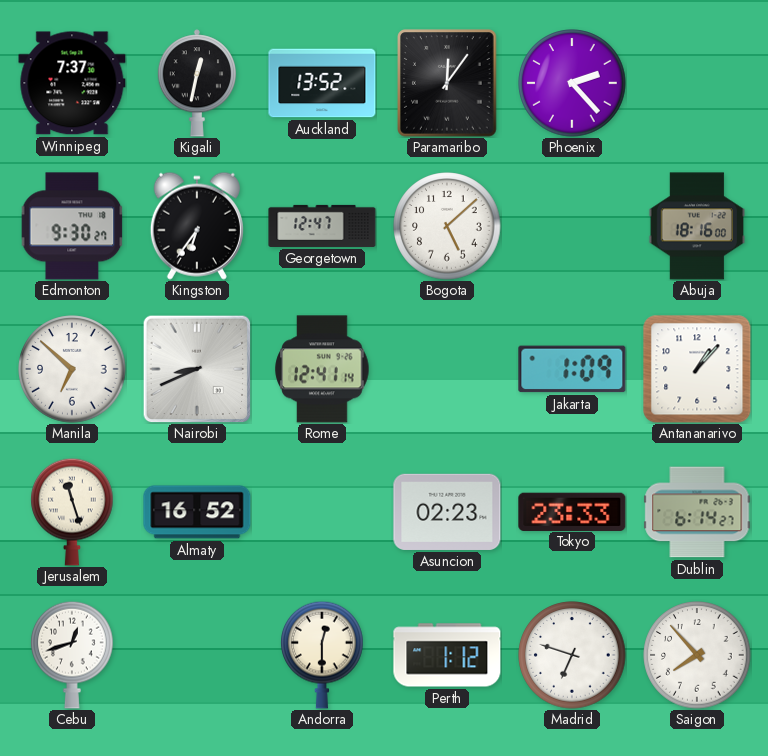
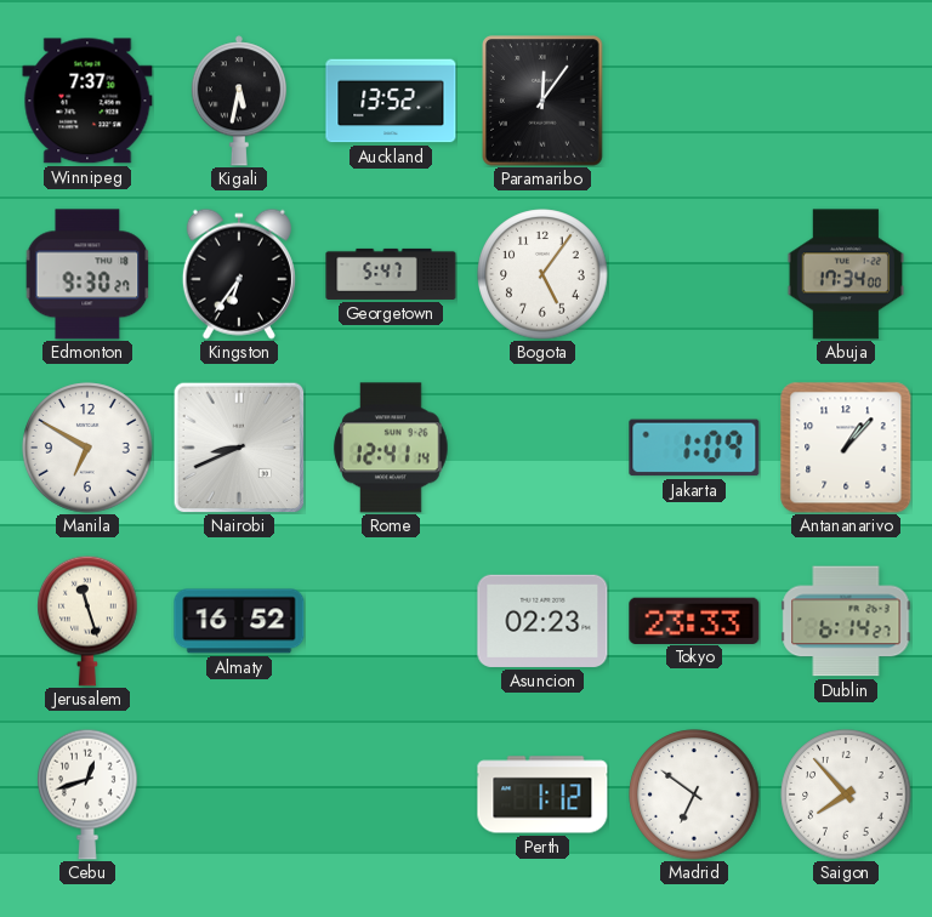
Kigali: 12:32 -> 5:32
Phoenix: 2:23 -> none
Georgetown: 12:47 -> 5:47
Bogota: 5:08 -> 5:06
Abuja: 18:16 -> 17:34
Manila: 6:52 -> 6:50
Andorra: 12:30 -> none
Madrid: 6:48 -> 6:51
